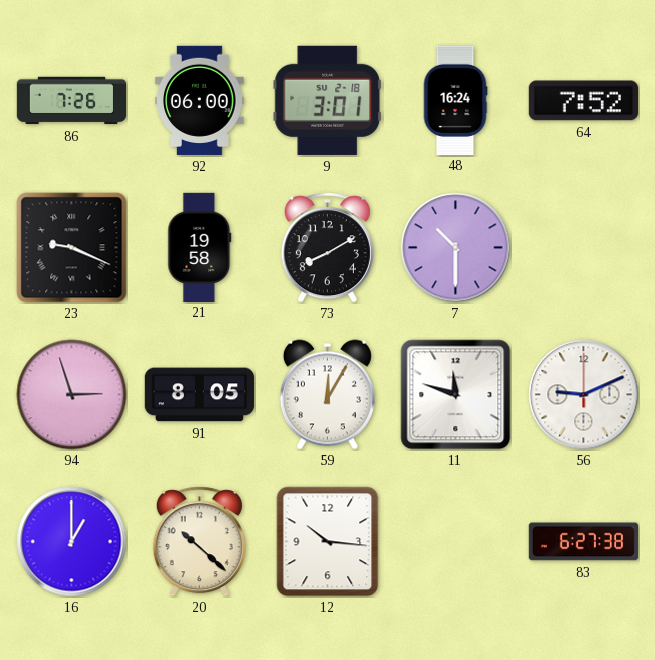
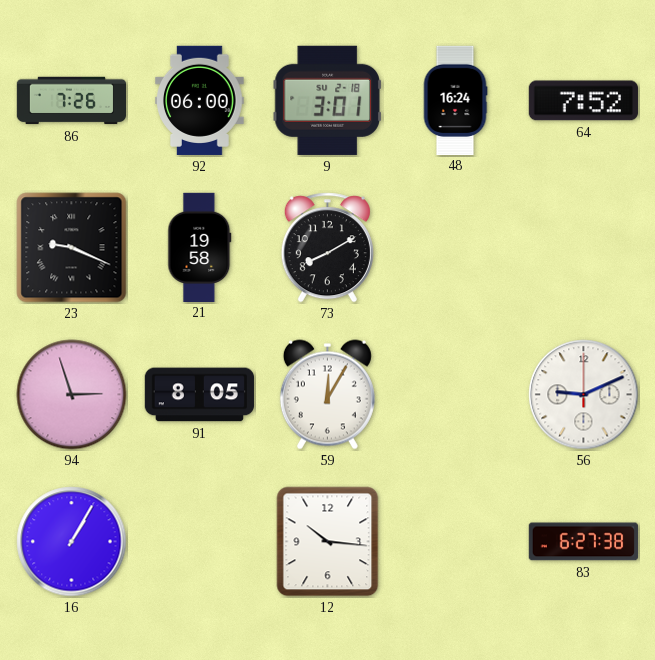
7: 10:30 -> none
11: 11:48 -> none
16: 1:00 -> 1:05
20: 10:22 -> none
